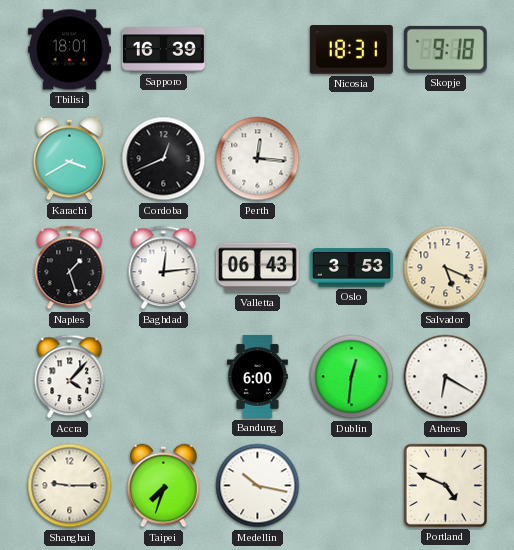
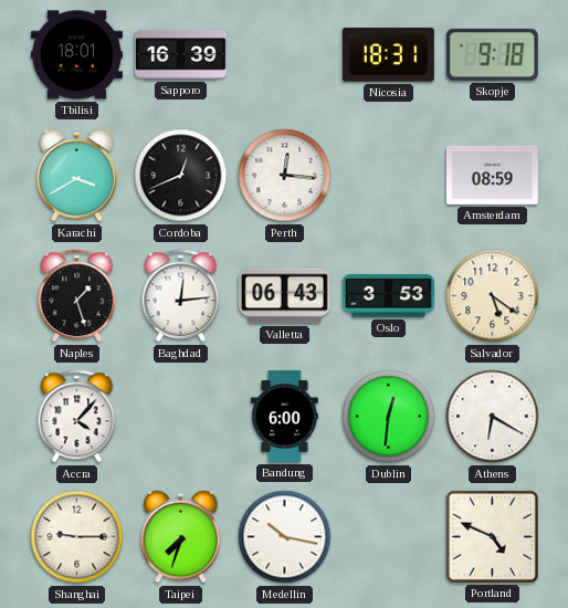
Amsterdam: none -> 08:59
Salvador: 5:19 -> 5:21
